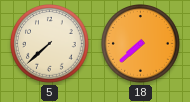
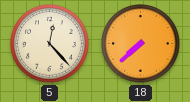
5: 7:38 -> 12:23
